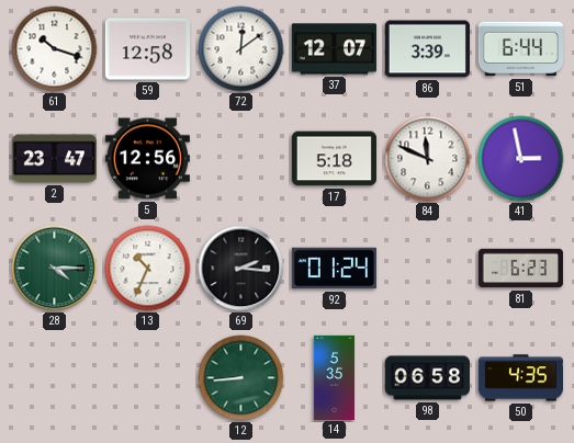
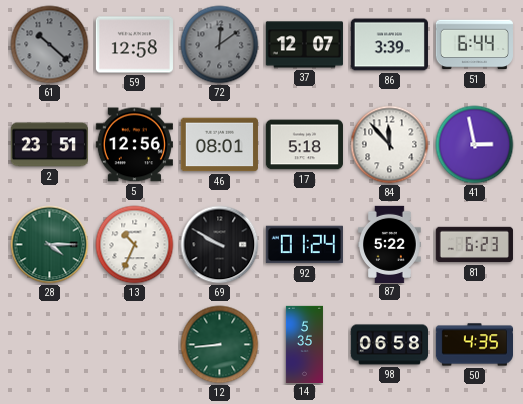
61: 10:18 -> 10:22
61 dial: white -> grey
72 dial: white -> grey
2: 23:47 -> 23:51
46: none -> 08:01
84: 11:49 -> 11:53
69: 2:16 -> 9:50
87: none -> 5:22
